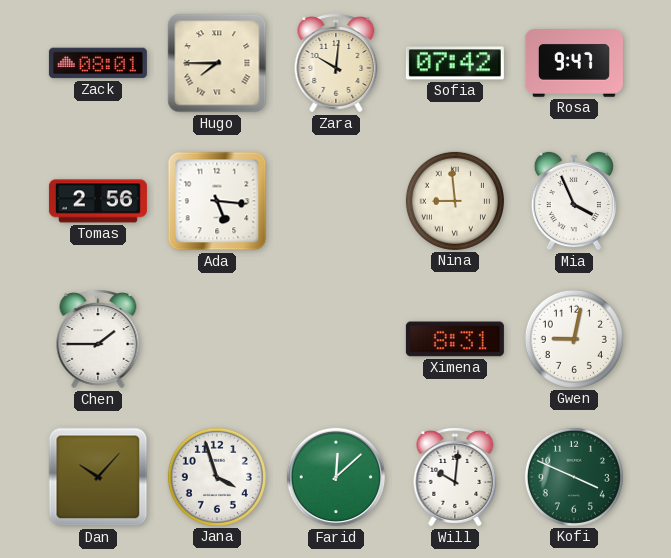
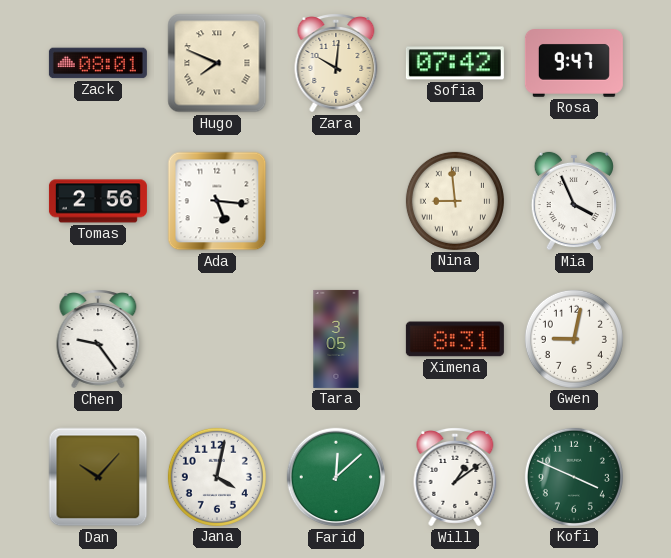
Hugo: 7:45 -> 7:49
Chen: 1:45 -> 9:24
Tara: none -> 3:05
Jana: 3:57 -> 4:02
Will: 10:01 -> 1:09
